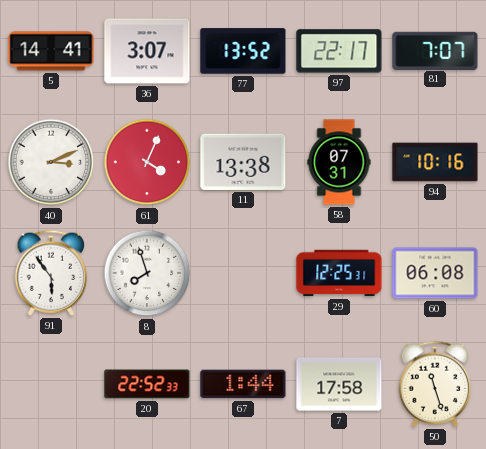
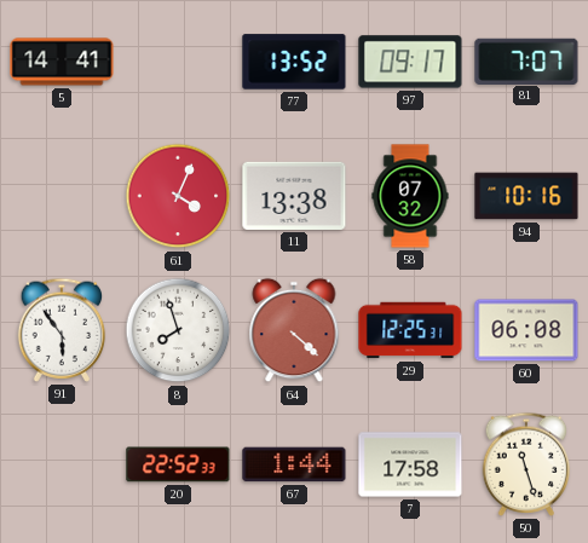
36: 3:07 -> none
97: 22:17 -> 09:17
40: 3:11 -> none
58: 07:31 -> 07:32
64: none -> 4:22
